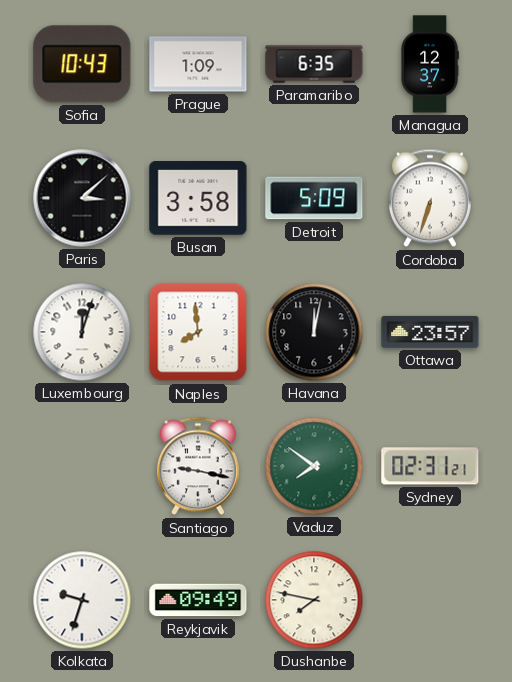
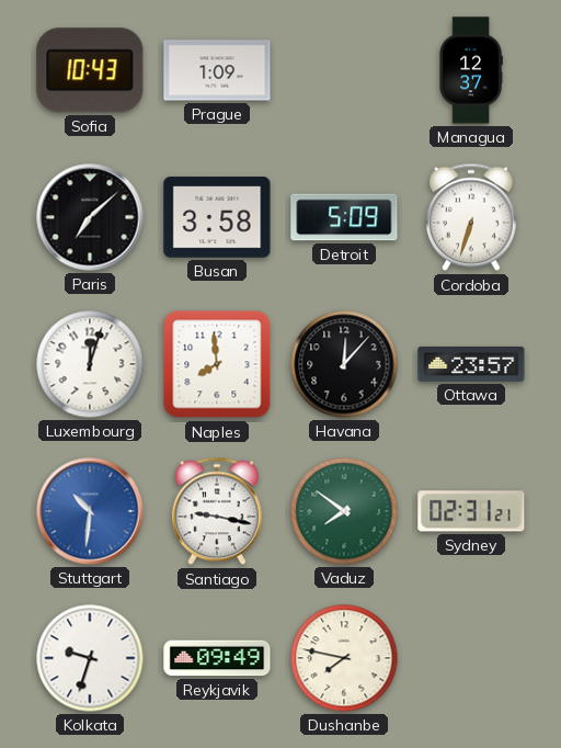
Paramaribo: 6:35 -> none
Paris: 3:08 -> 7:08
Havana: 12:02 -> 12:07
Stuttgart: none -> 10:31
